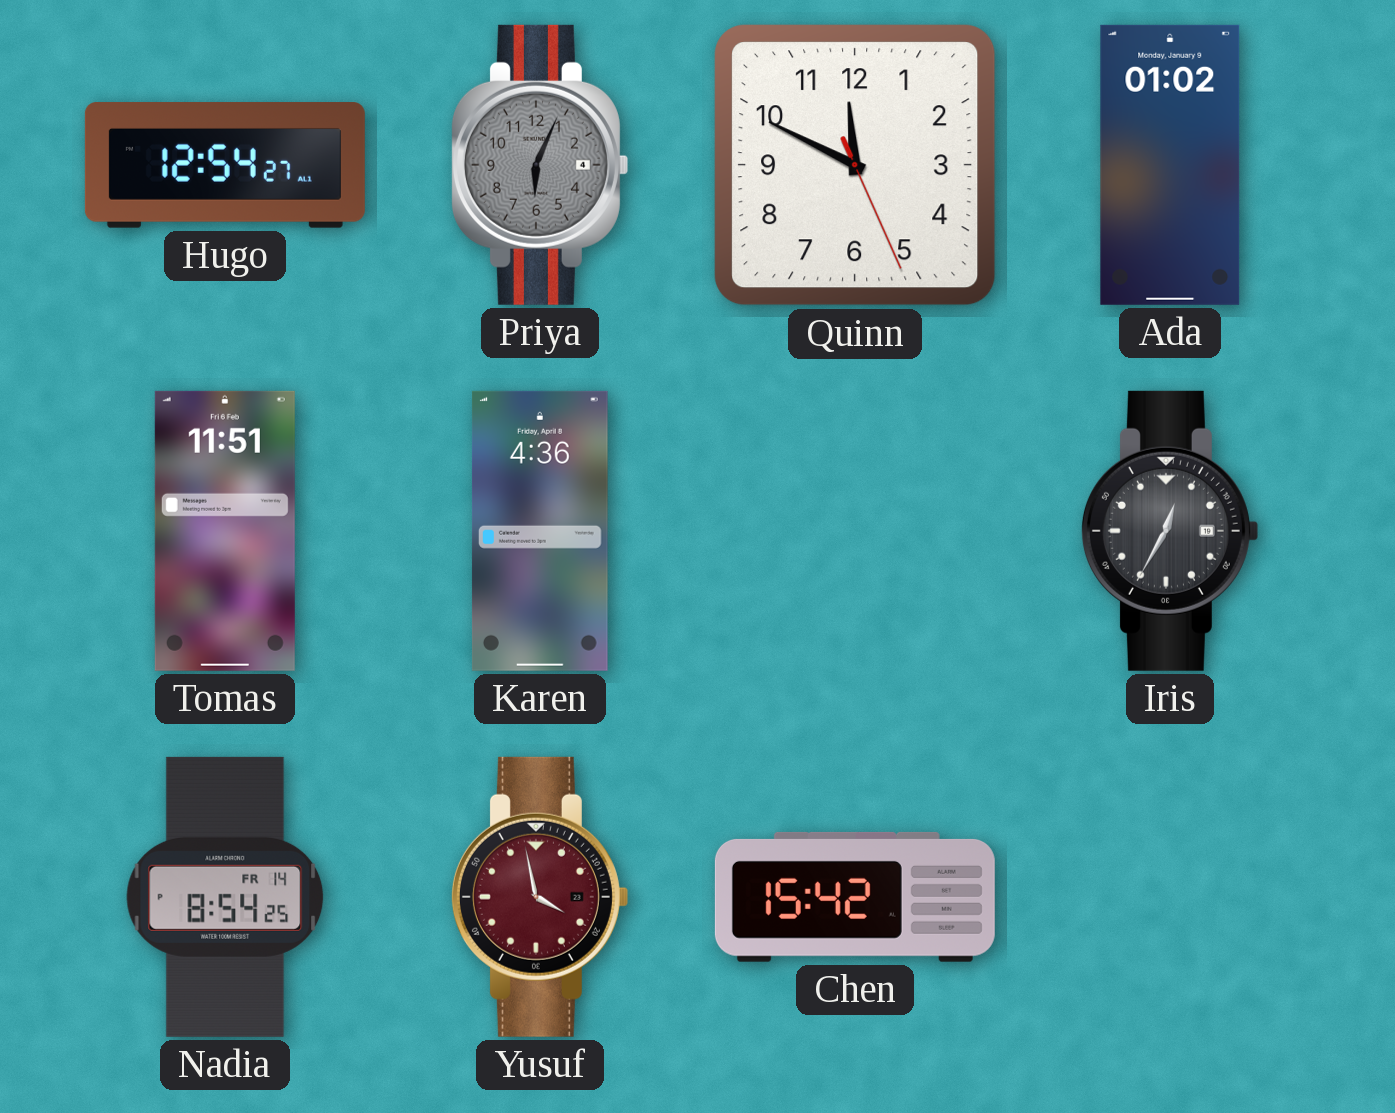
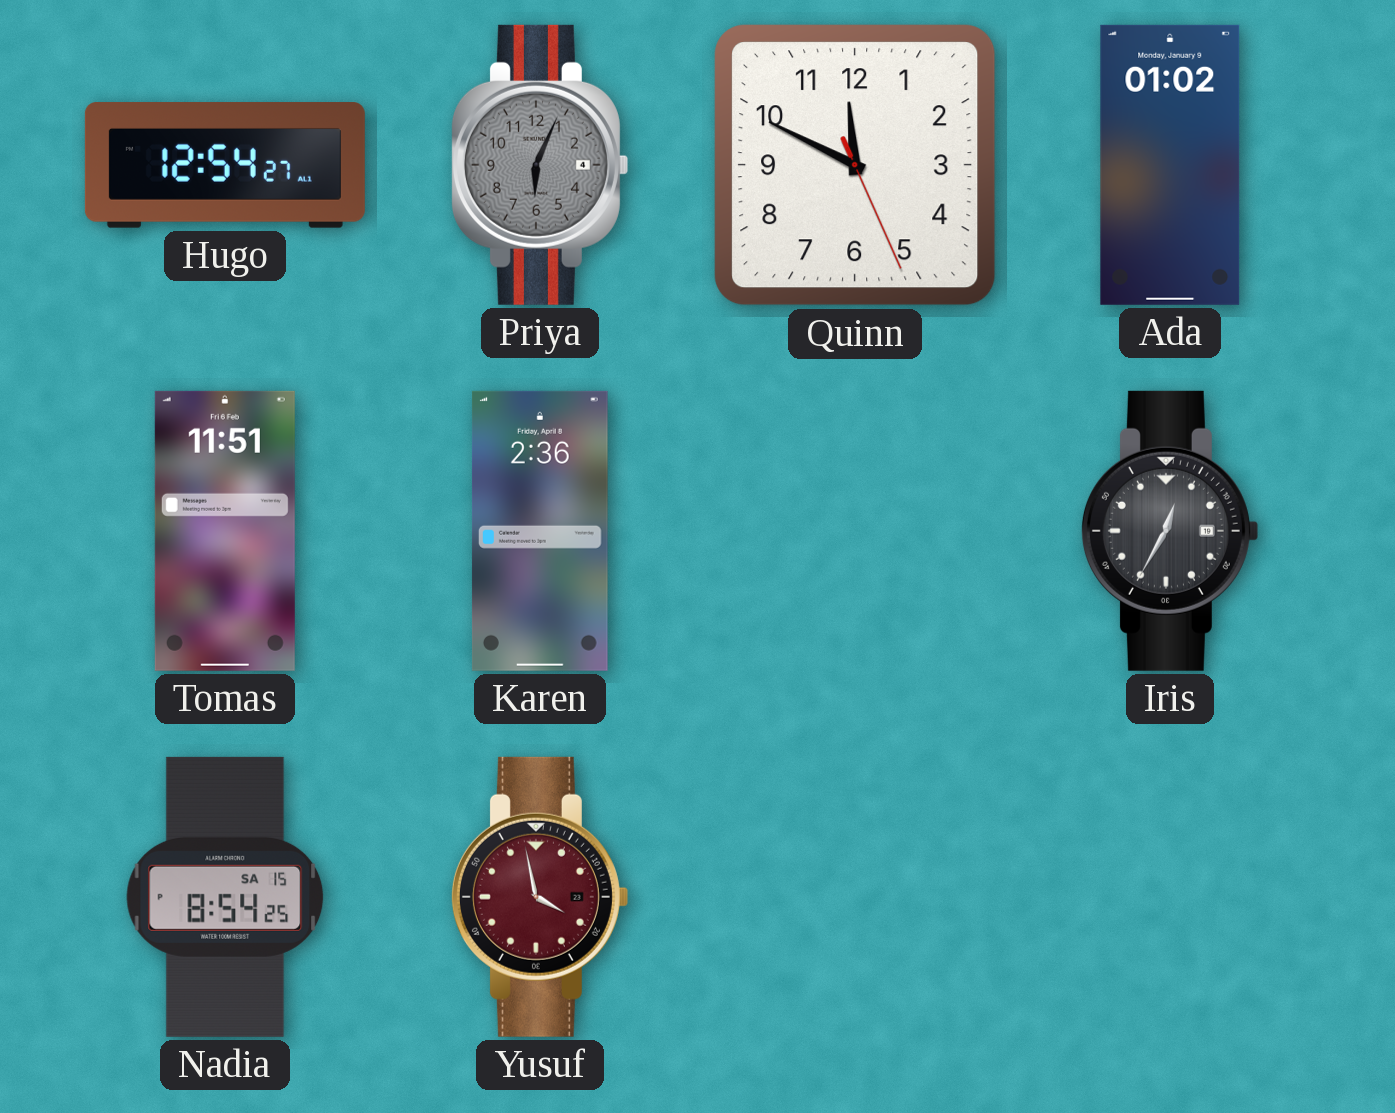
Karen: 4:36 -> 2:36
Nadia date: FR 14 -> SA 15
Chen: 15:42 -> none
